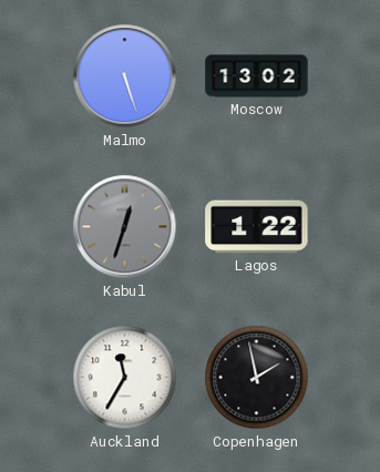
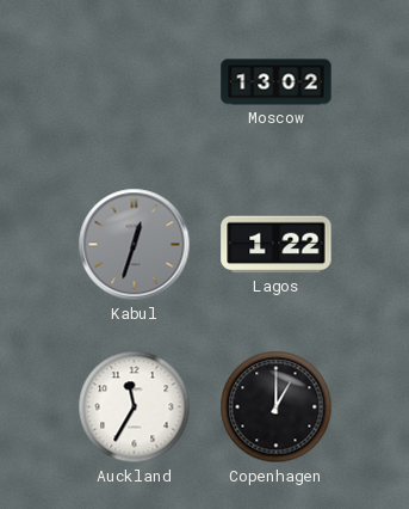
Malmo: 5:27 -> none
Copenhagen: 1:58 -> 1:00
